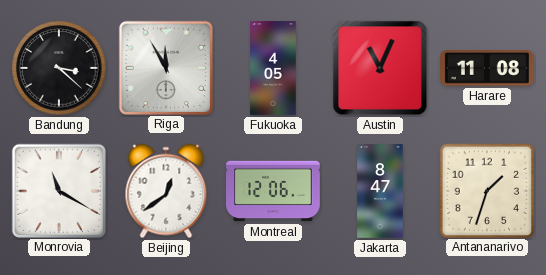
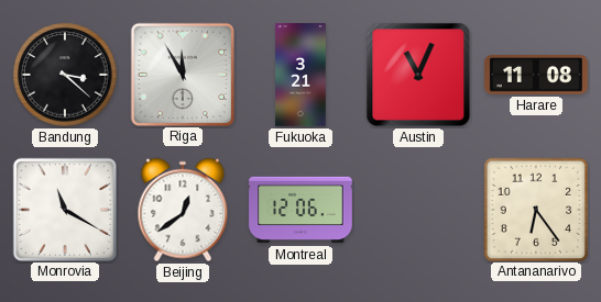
Fukuoka: 4:05 -> 3:21
Jakarta: 8:47 -> none
Antananarivo: 1:33 -> 6:24
